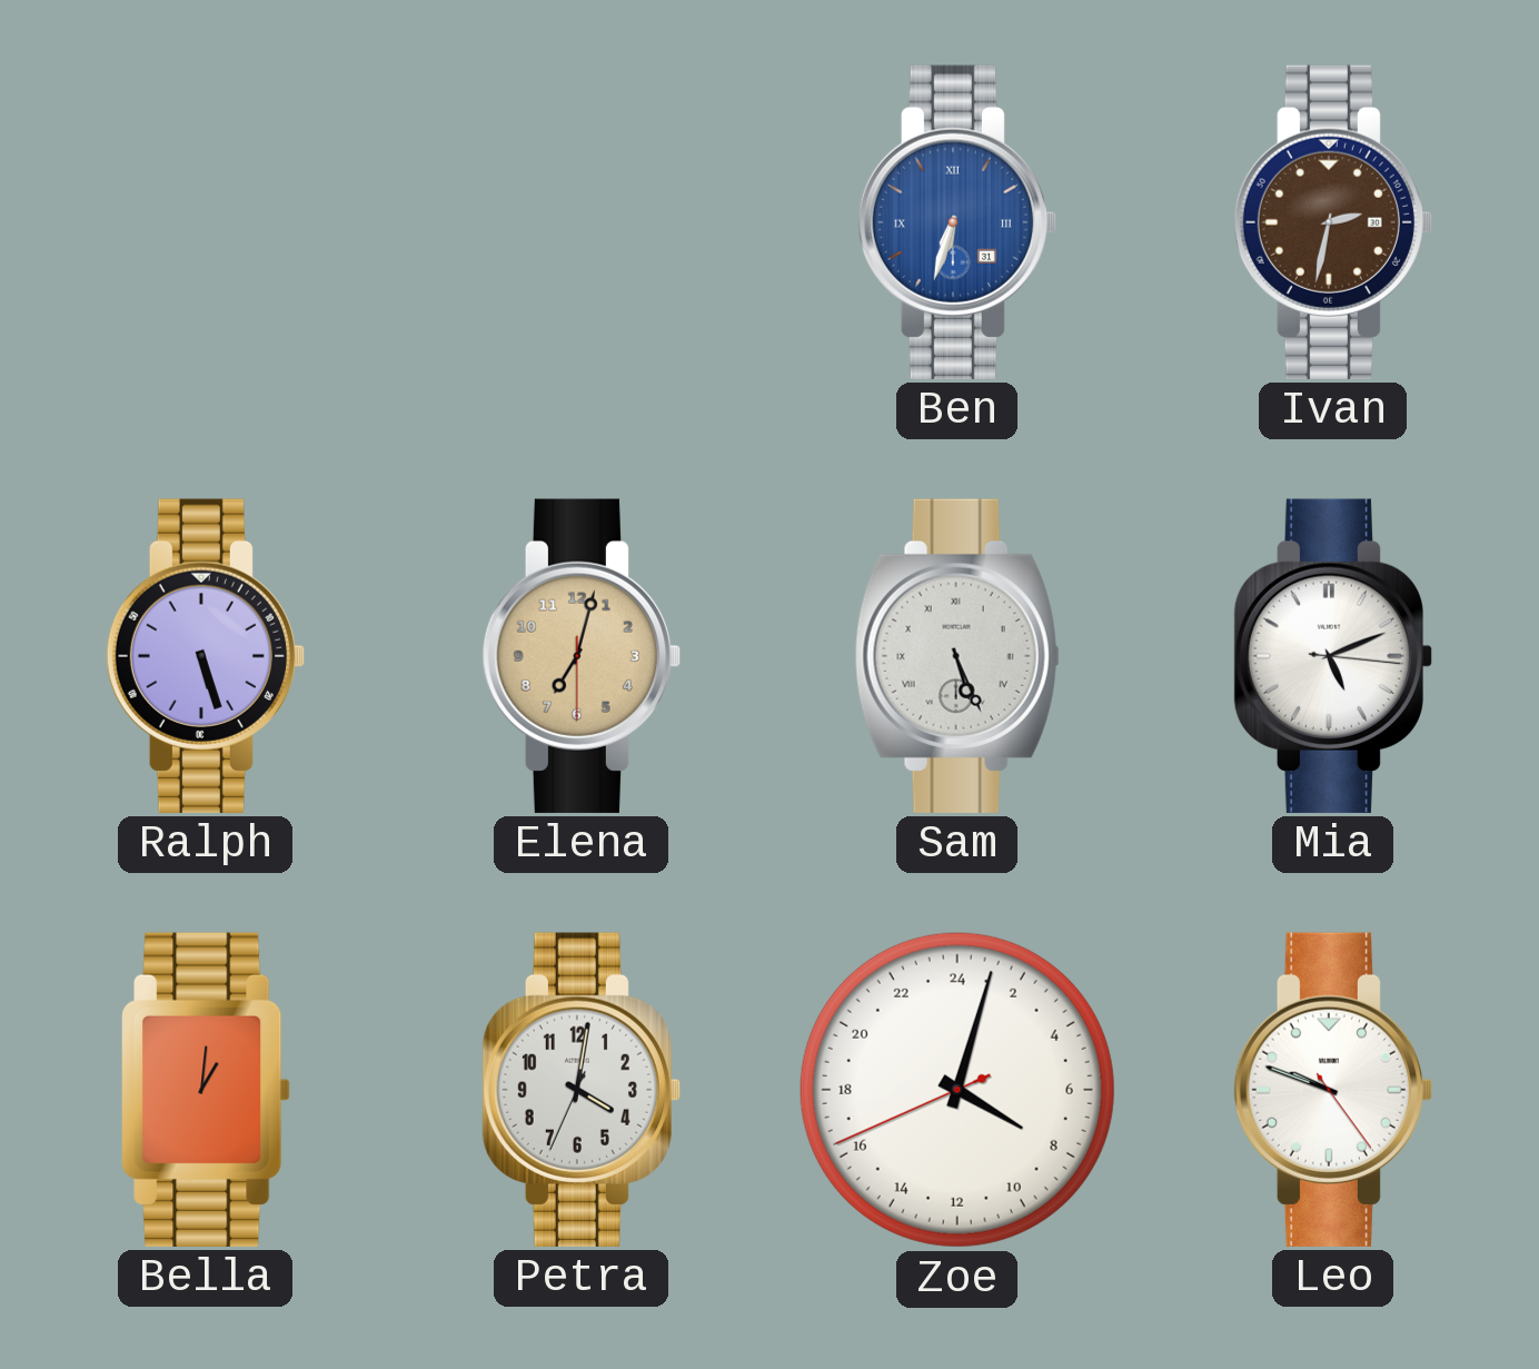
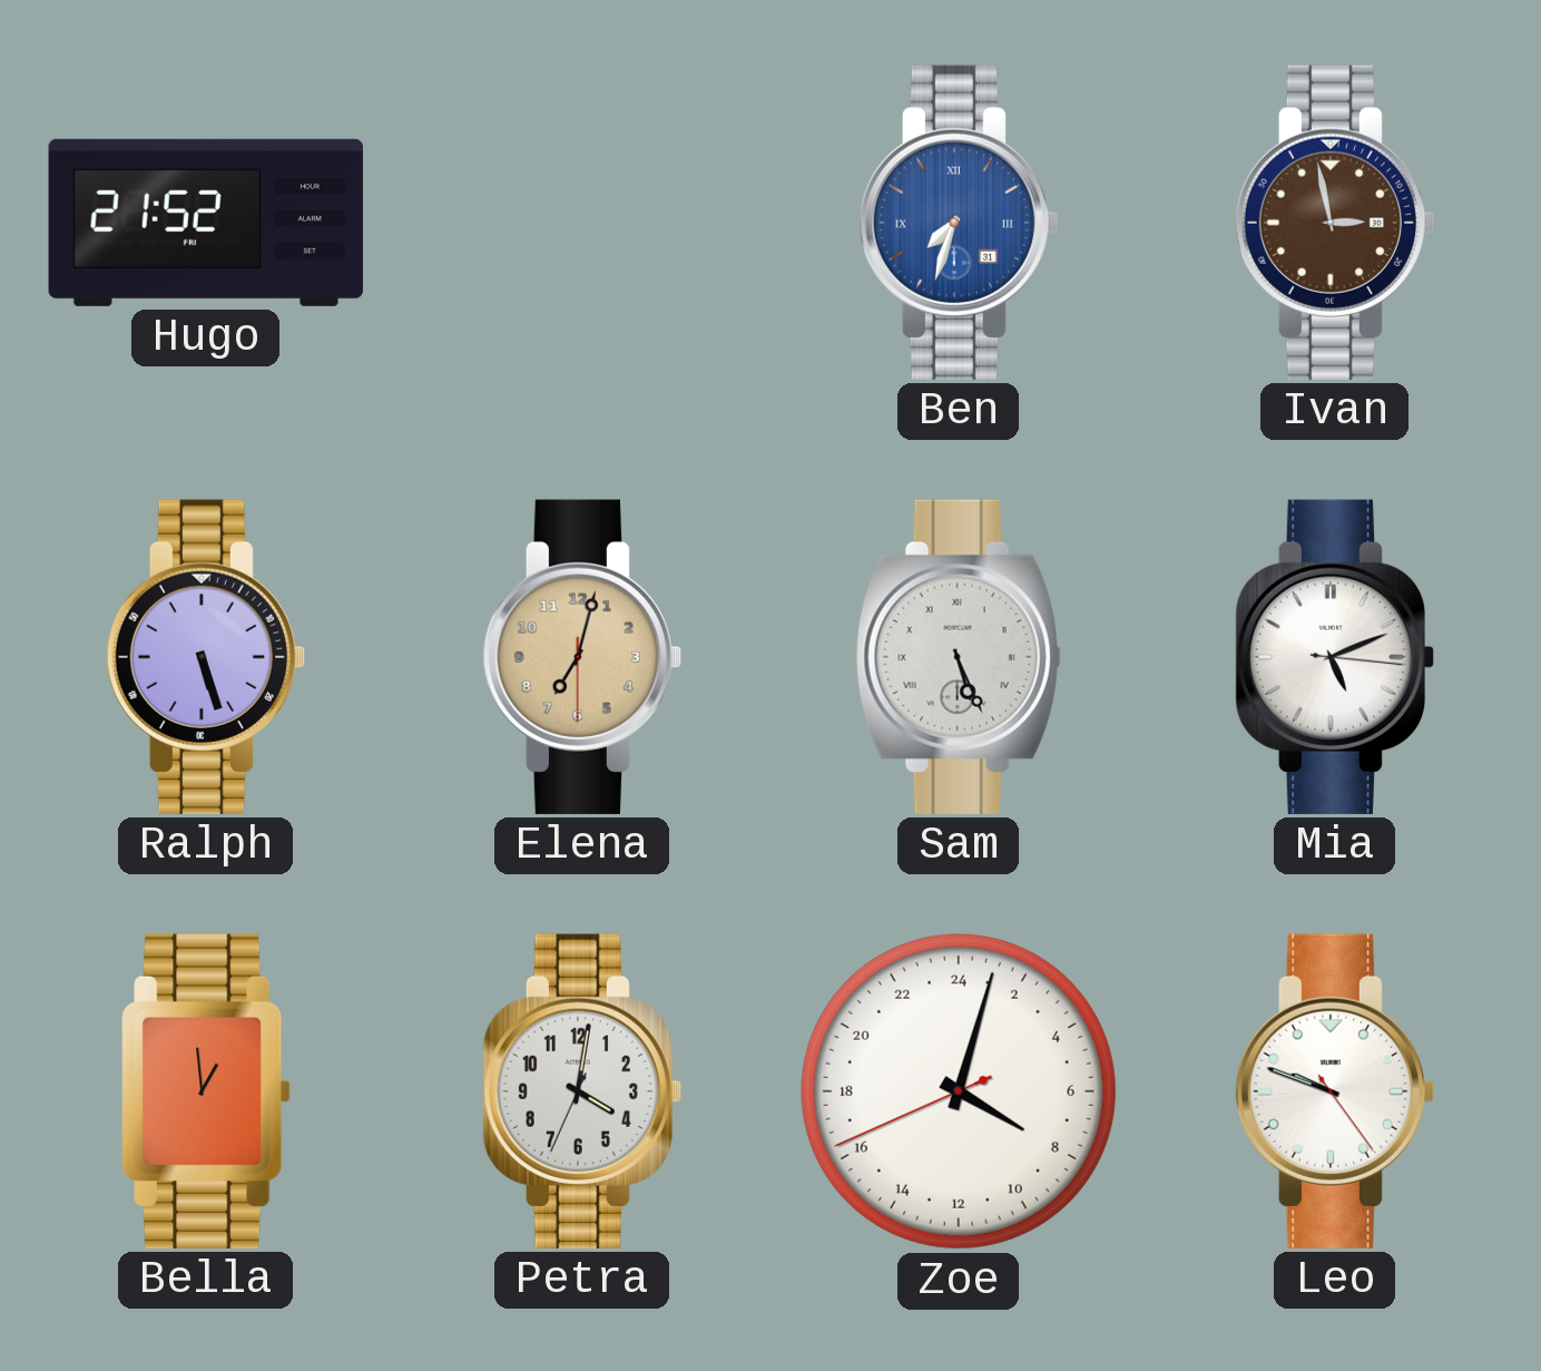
Hugo: none -> 21:52
Ben: 6:33 -> 7:33
Ivan: 2:32 -> 2:58
Bella: 1:01 -> 12:59
